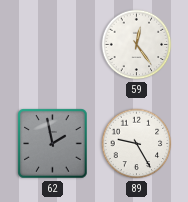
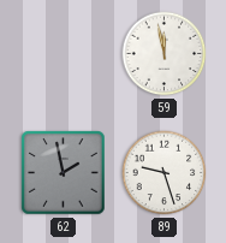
59: 12:24 -> 11:58
89: 9:25 -> 9:27
